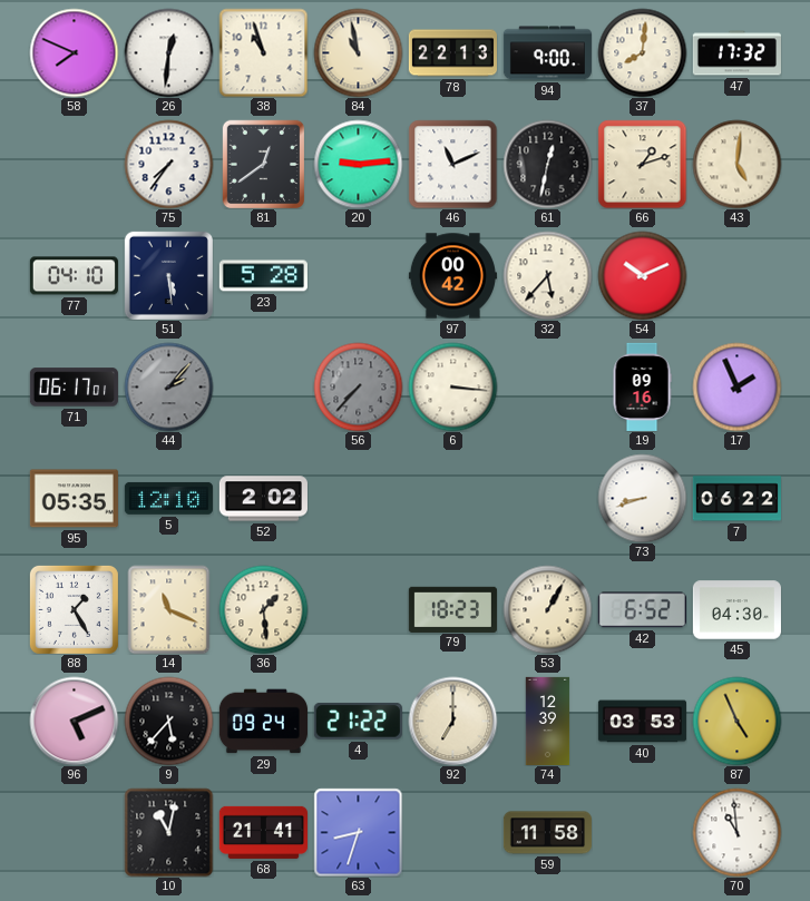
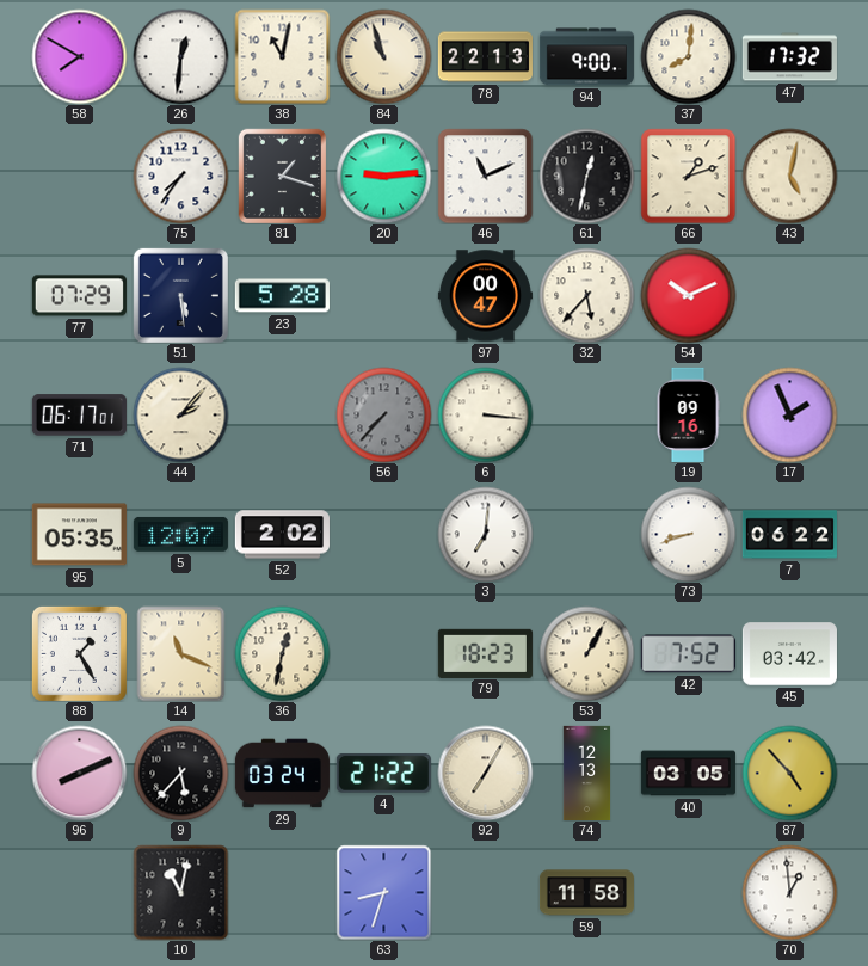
58: 7:49 -> 7:50
38: 10:57 -> 11:02
84: 10:58 -> 10:57
81: 12:39 -> 1:18
43: 5:01 -> 5:02
77: 04:10 -> 07:29
97: 00:42 -> 00:47
44 dial: grey -> cream
5: 12:10 -> 12:07
3: none -> 7:01
36: 1:29 -> 12:32
42: 6:52 -> 7:52
45: 04:30 -> 03:42
96: 5:11 -> 8:11
29: 09:24 -> 03:24
92: 7:00 -> 7:05
74: 12:39 -> 12:13
40: 03:53 -> 03:05
87: 4:56 -> 4:53
68: 21:41 -> none
70: 10:59 -> 12:59
